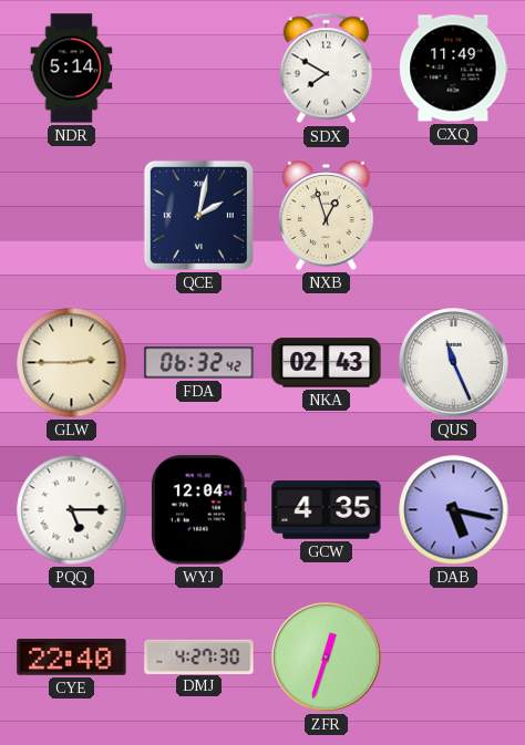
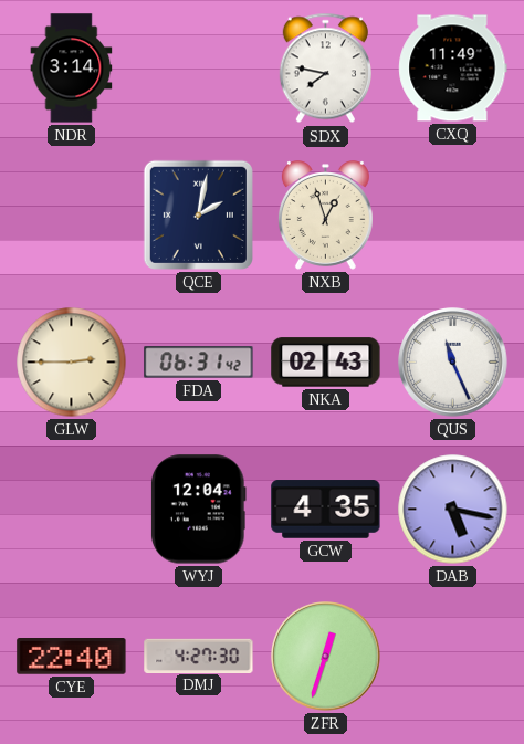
NDR: 5:14 -> 3:14
SDX: 7:50 -> 7:47
FDA: 06:32 -> 06:31
PQQ: 5:15 -> none
